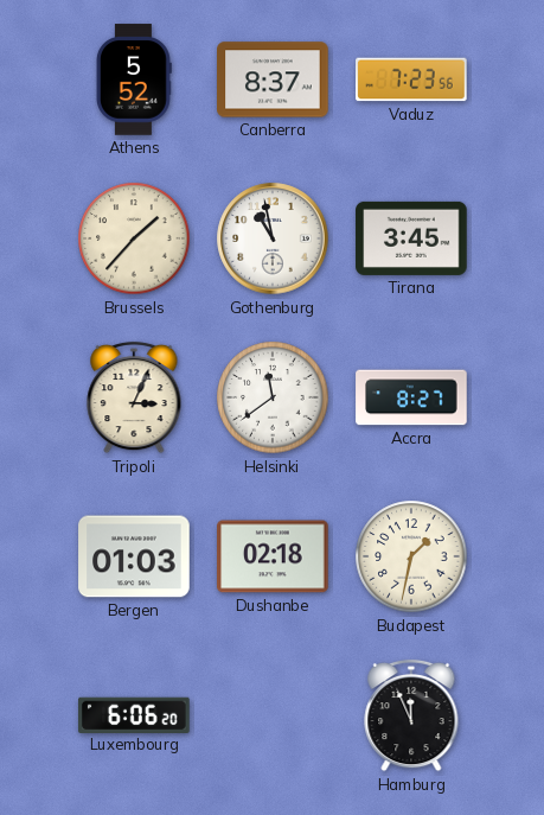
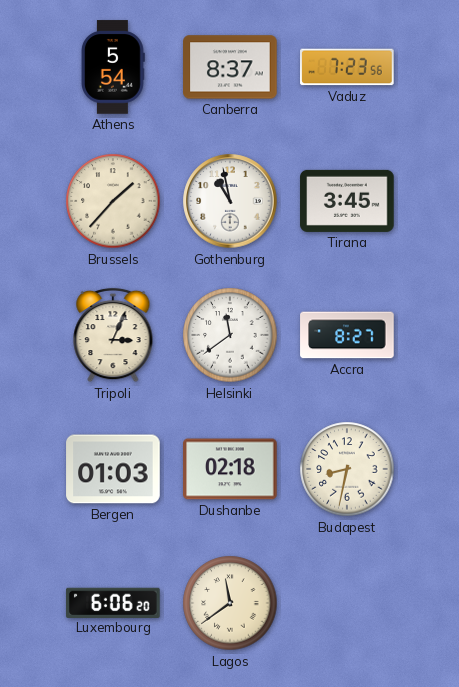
Athens: 5:52 -> 5:54
Budapest: 1:32 -> 8:32
Lagos: none -> 11:39
Hamburg: 11:56 -> none
